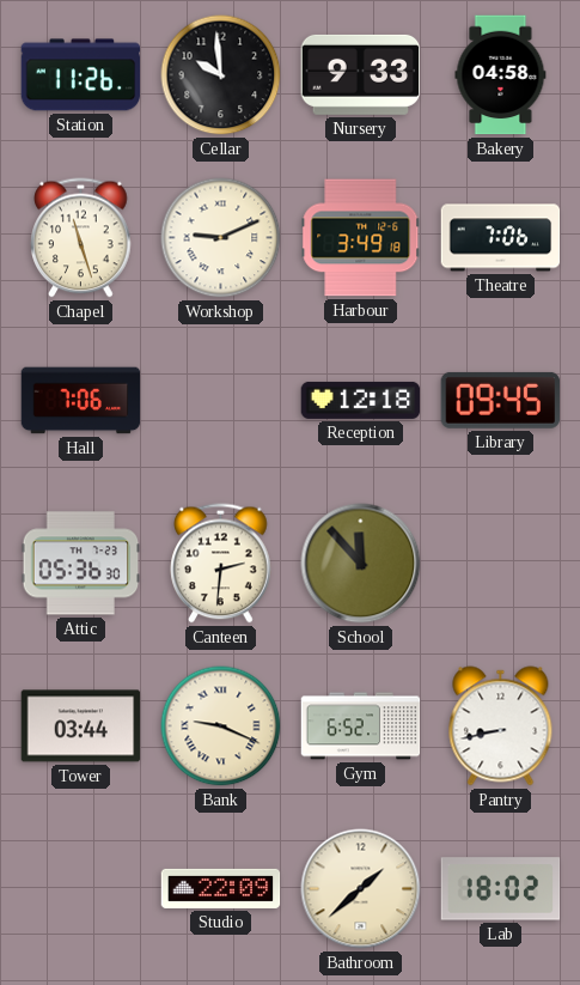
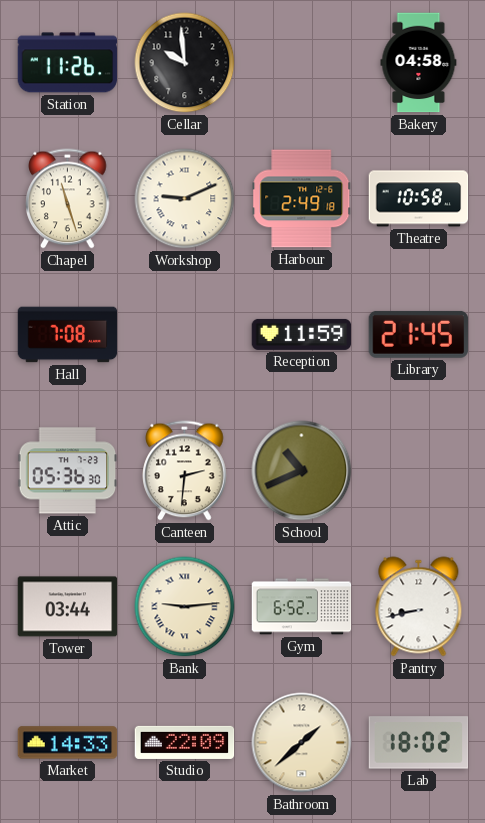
Nursery: 9:33 -> none
Harbour: 3:49 -> 2:49
Theatre: 7:06 -> 10:58
Hall: 7:06 -> 7:08
Reception: 12:18 -> 11:59
Library: 09:45 -> 21:45
School: 11:53 -> 10:41
Bank: 9:19 -> 9:14
Market: none -> 14:33
